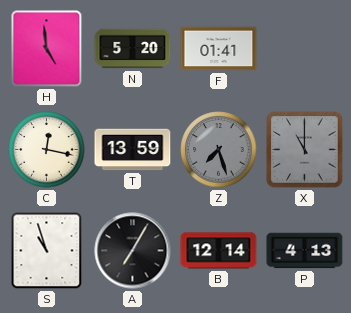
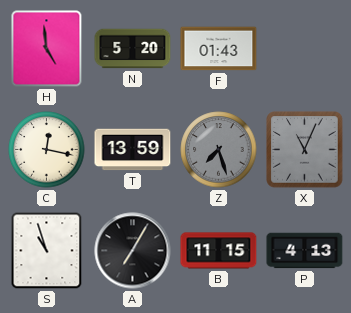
F: 01:41 -> 01:43
X: 11:00 -> 11:04
B: 12:14 -> 11:15
